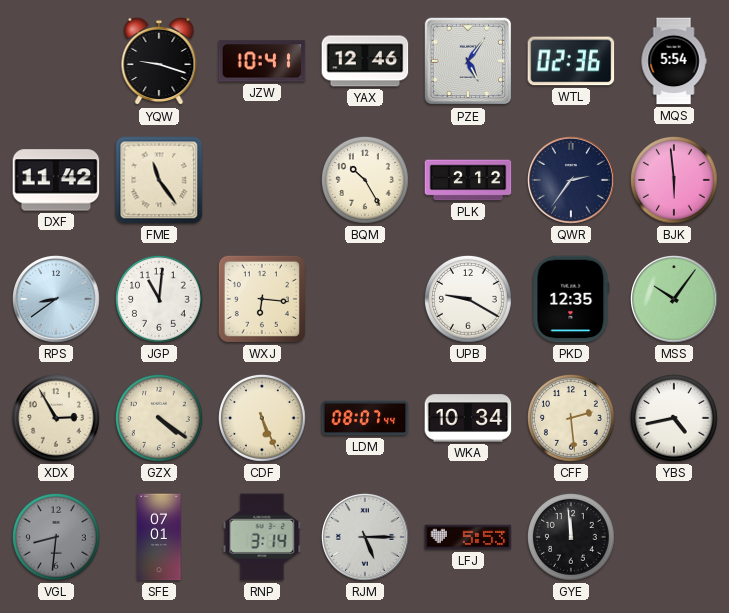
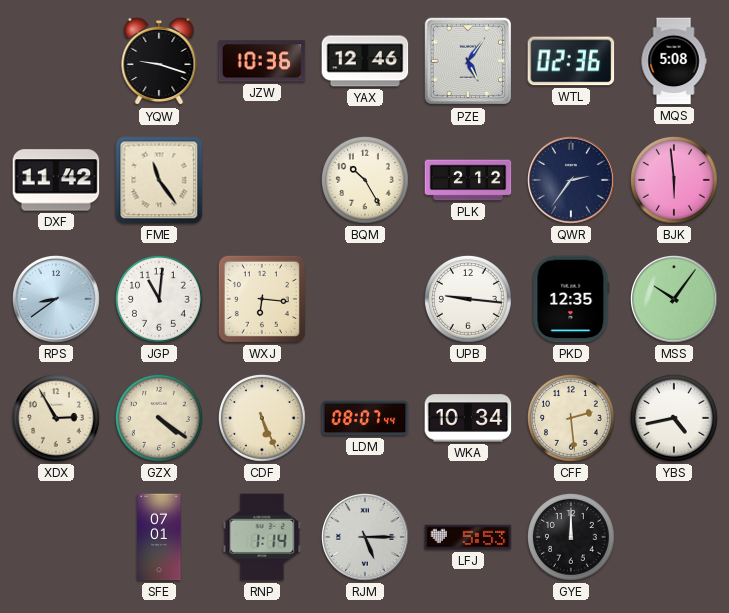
JZW: 10:41 -> 10:36
MQS: 5:54 -> 5:08
UPB: 9:20 -> 9:16
VGL: 8:31 -> none
RNP: 3:14 -> 1:14
GYE: 11:59 -> 12:00
